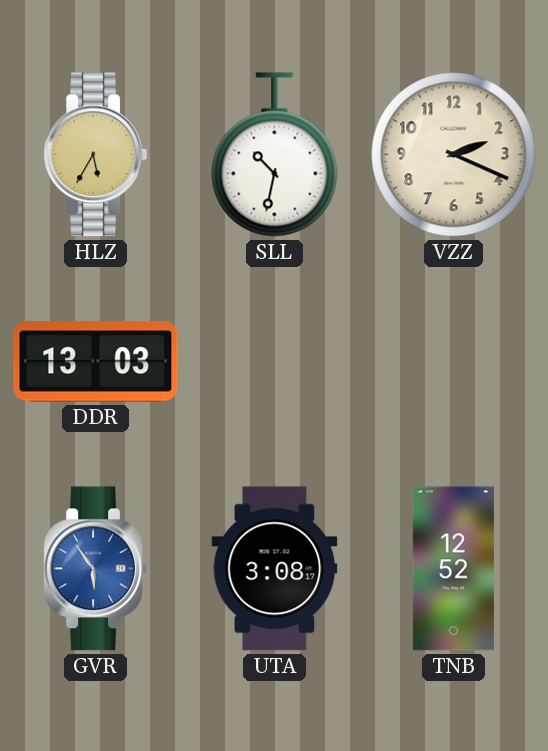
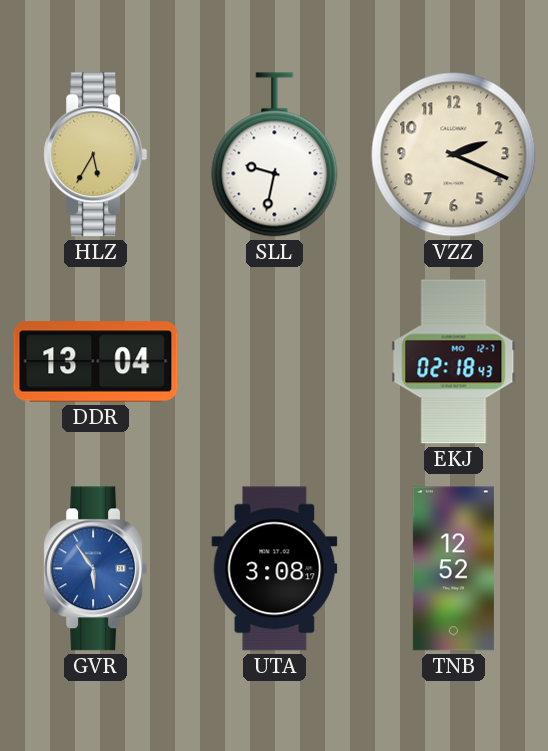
SLL: 10:32 -> 9:32
DDR: 13:03 -> 13:04
EKJ: none -> 02:18
